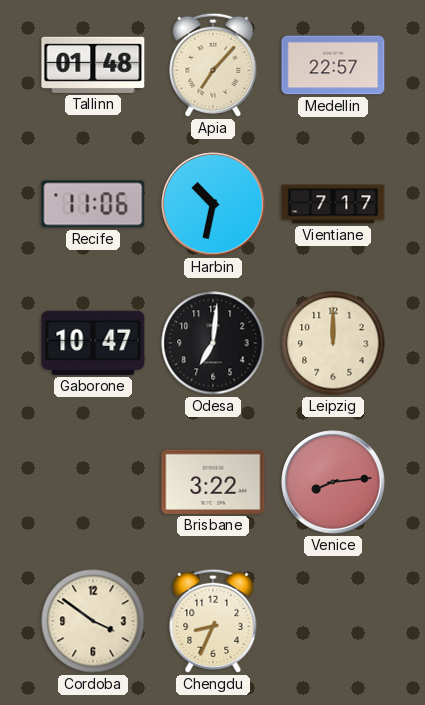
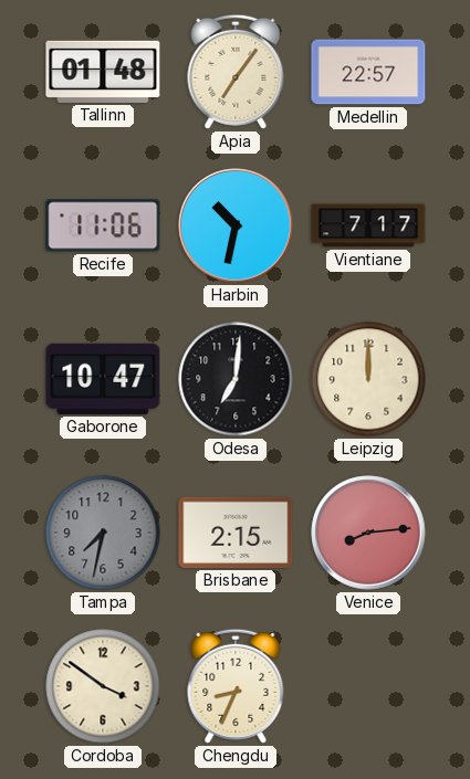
Apia: 7:07 -> 7:06
Tampa: none -> 7:32
Brisbane: 3:22 -> 2:15
